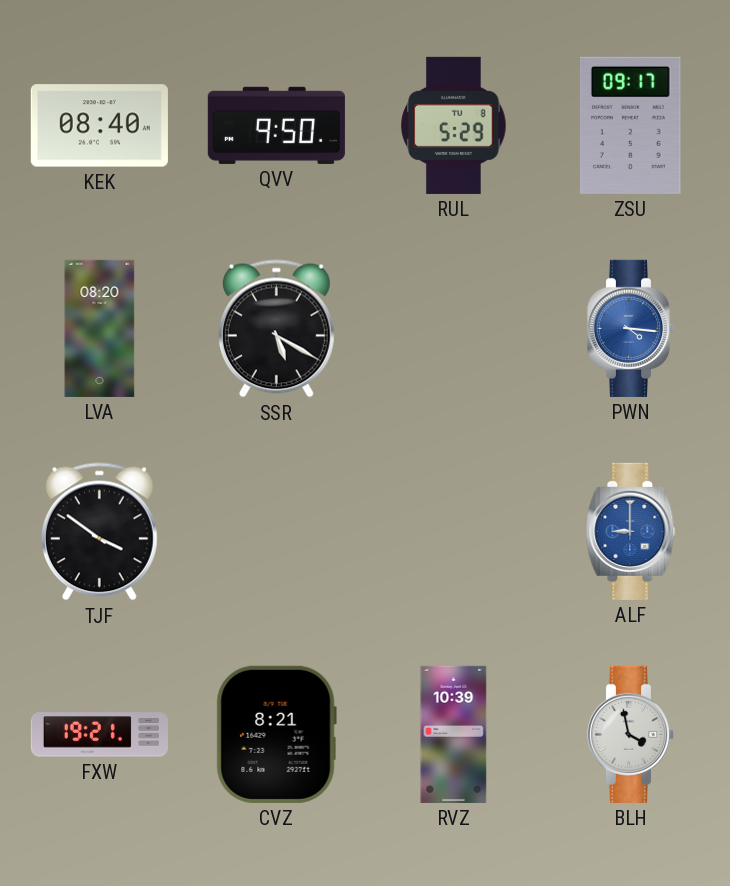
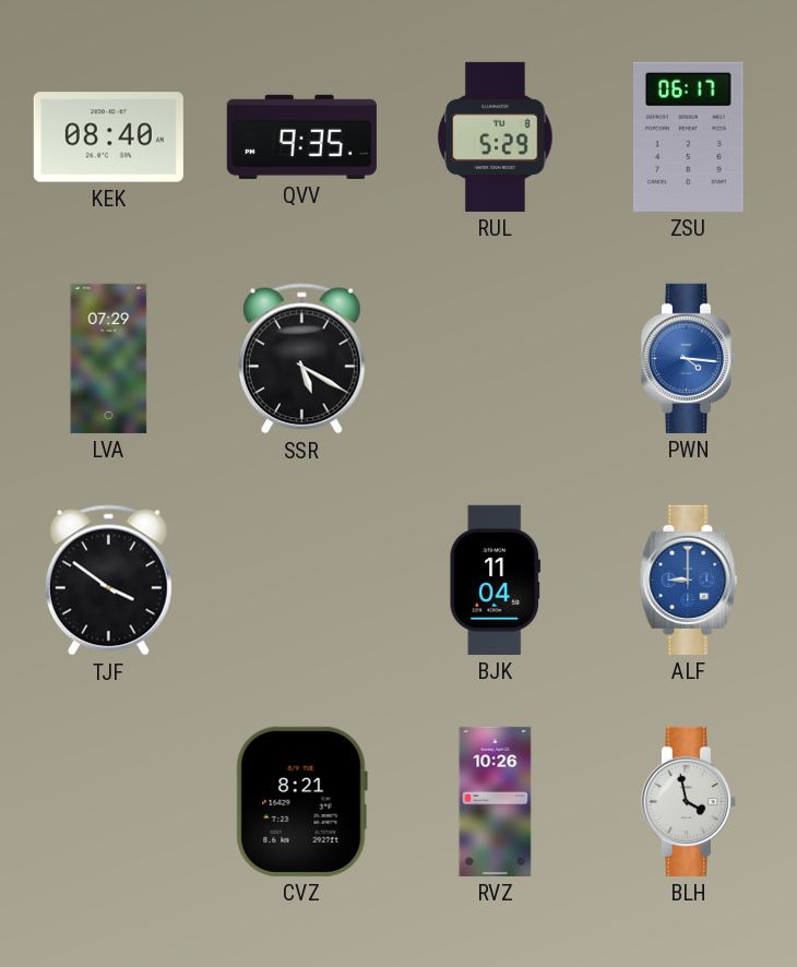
QVV: 9:50 -> 9:35
ZSU: 09:17 -> 06:17
LVA: 08:20 -> 07:29
BJK: none -> 11:04
FXW: 19:21 -> none
RVZ: 10:39 -> 10:26
